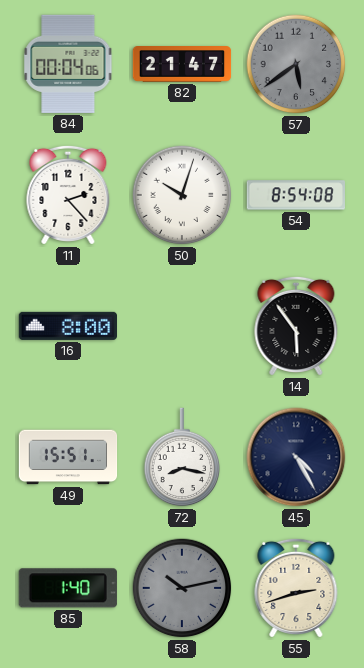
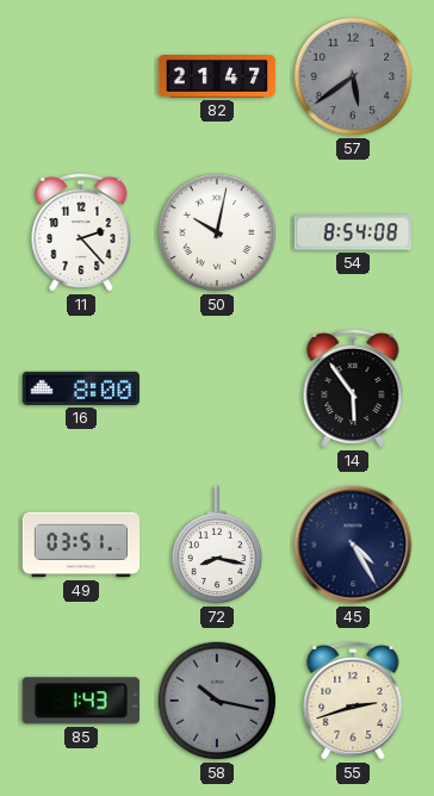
84: 00:04 -> none
50: 10:03 -> 10:02
49: 15:51 -> 03:51
85: 1:40 -> 1:43
58: 10:13 -> 10:17
